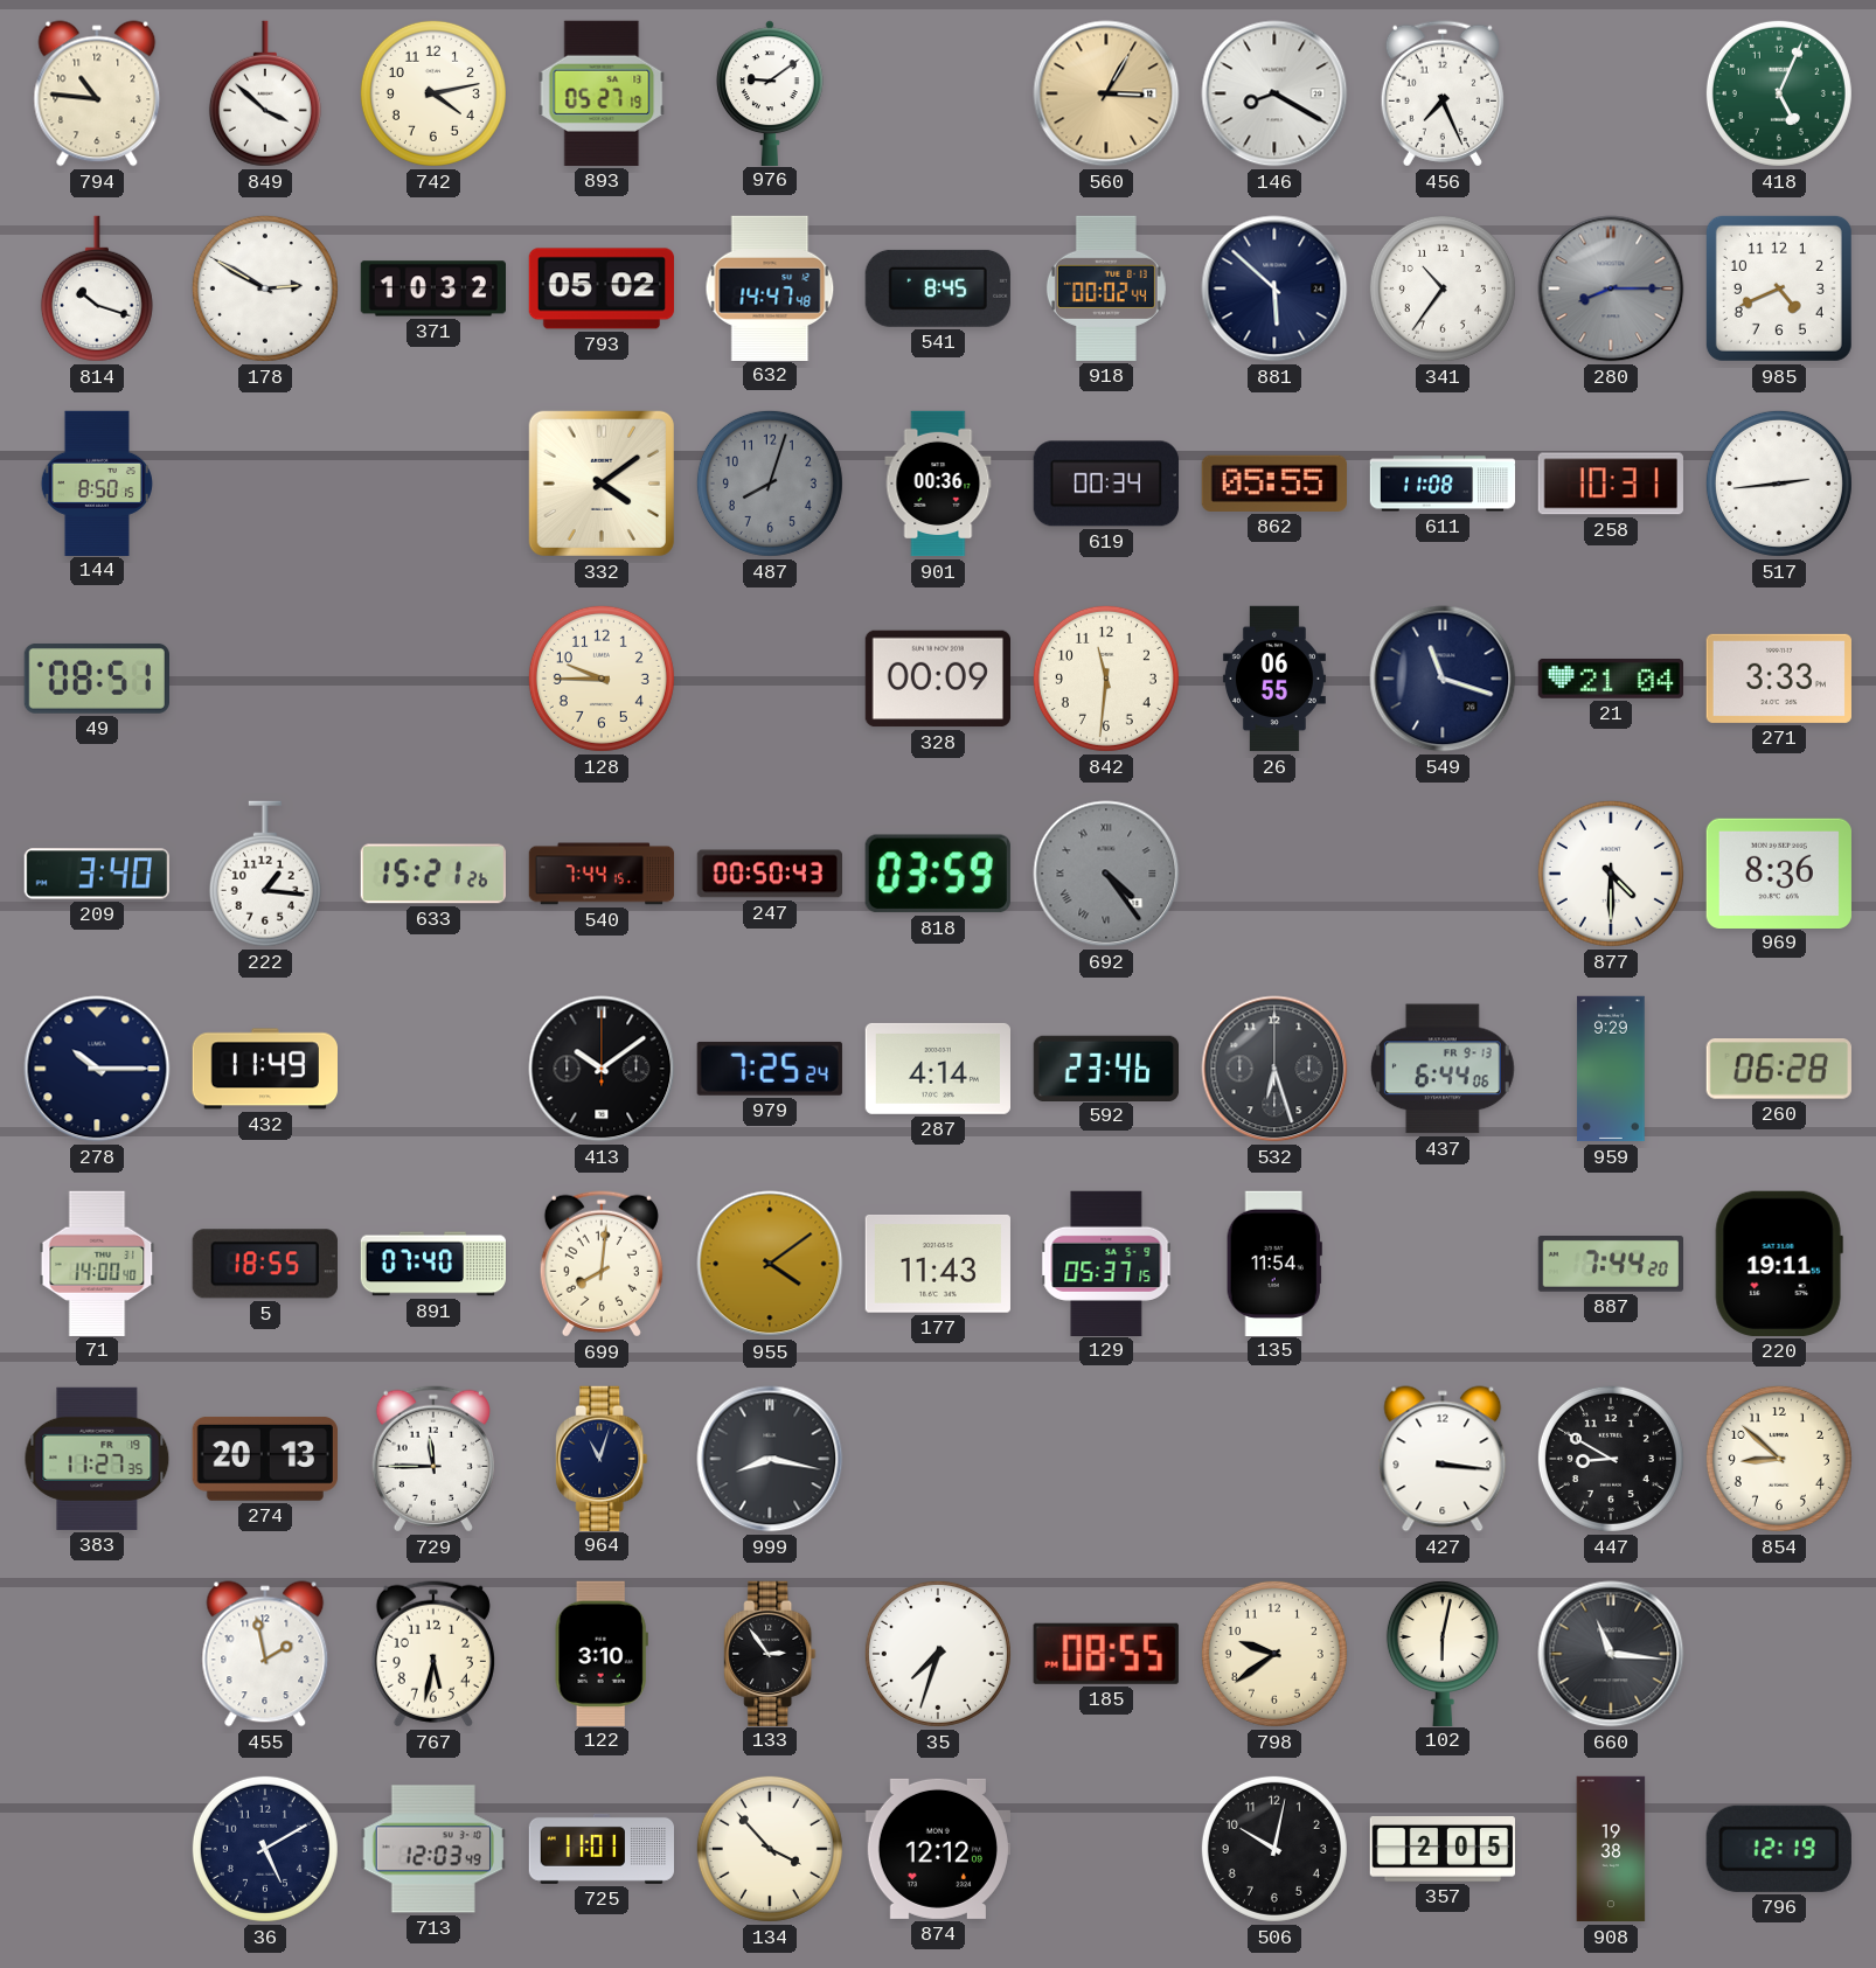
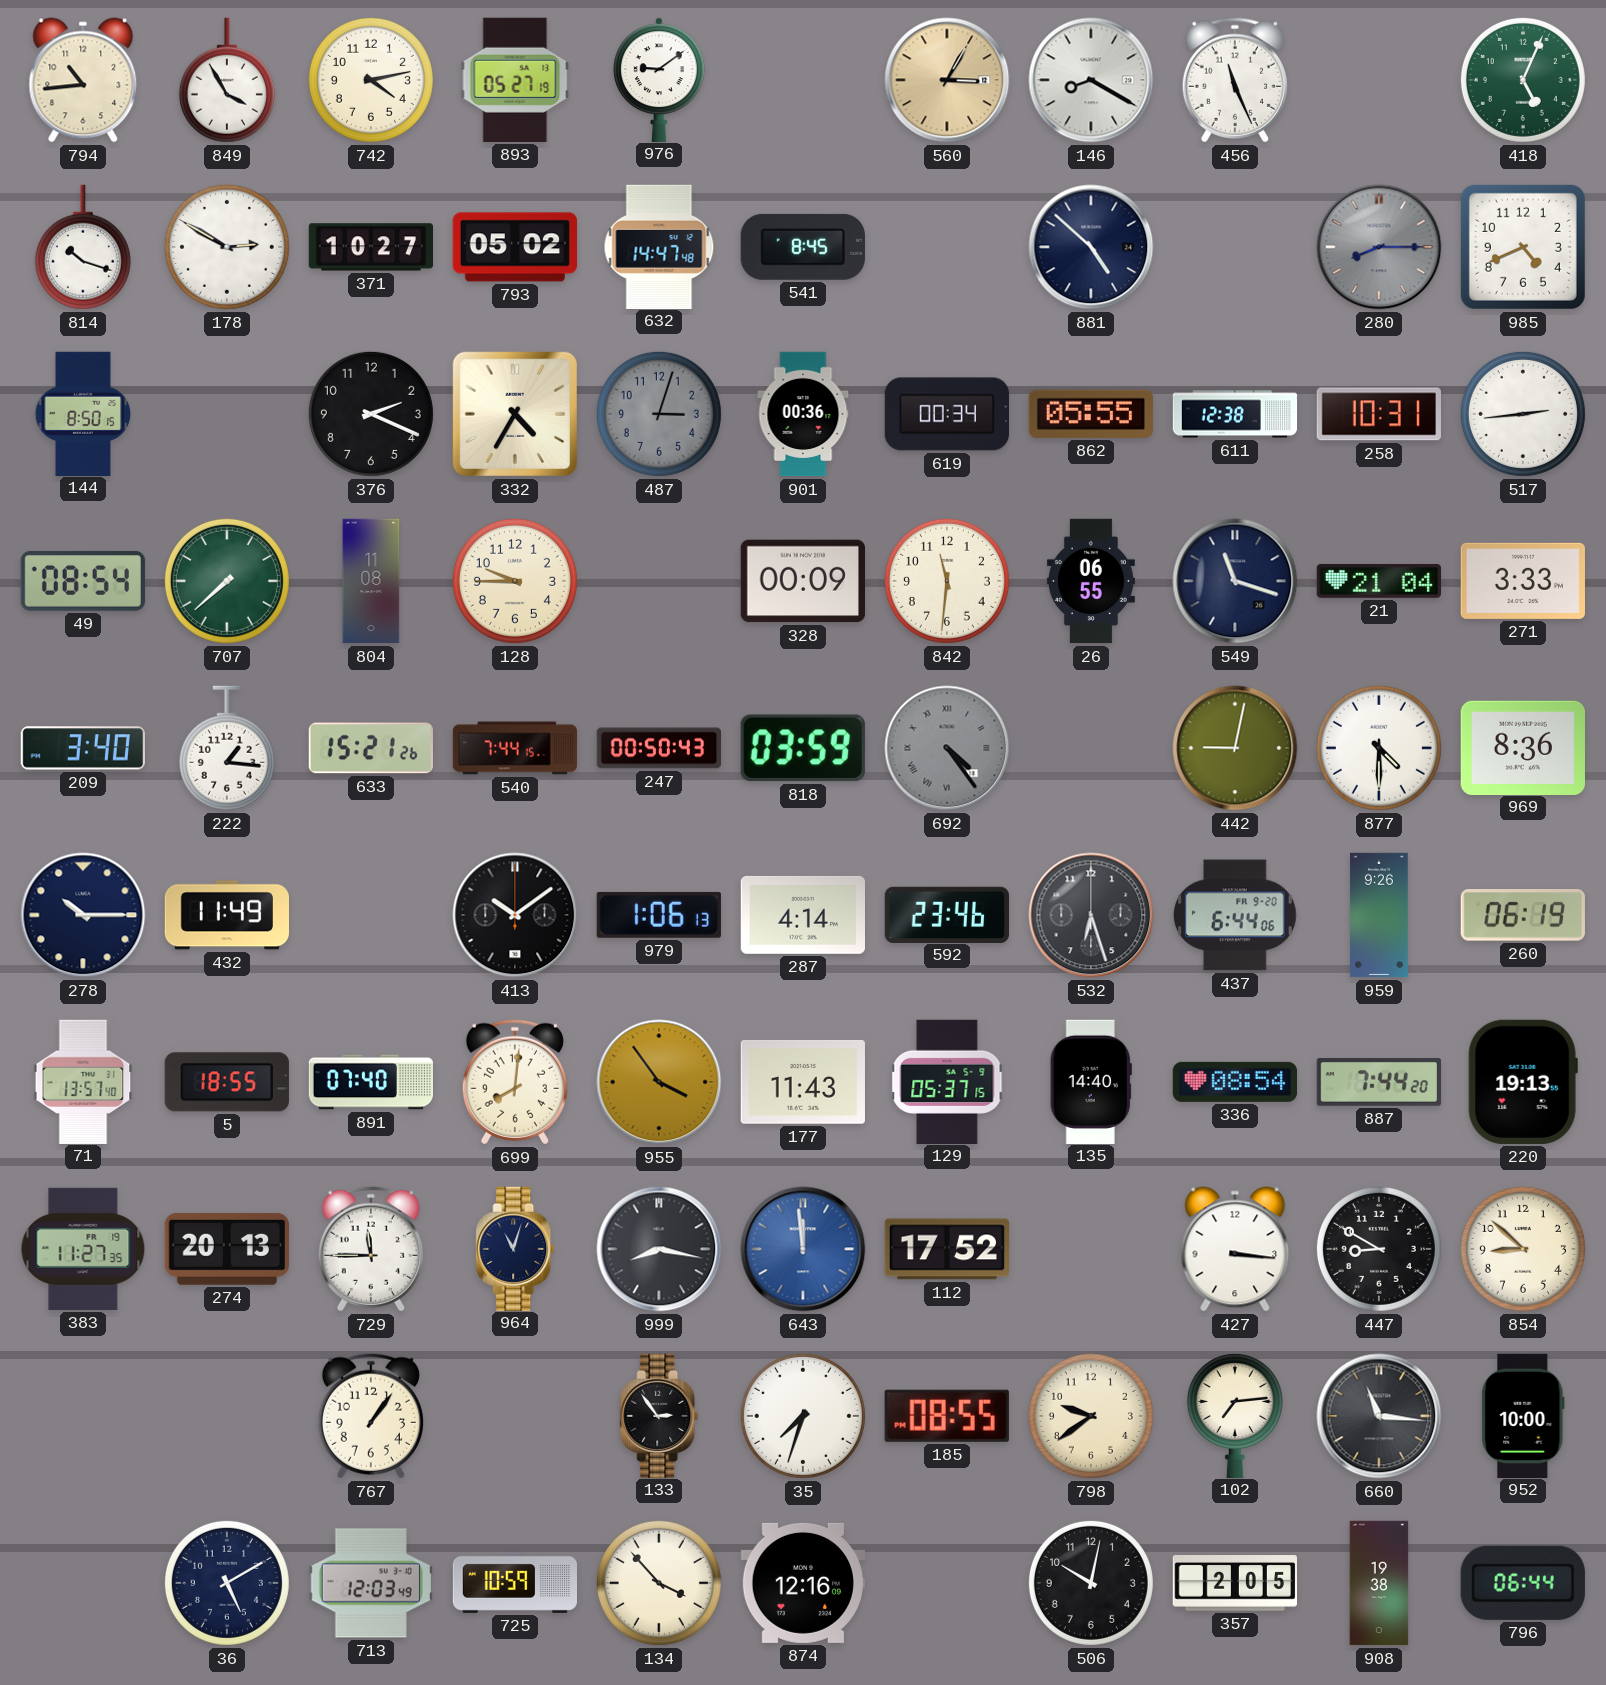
794: 10:46 -> 10:44
849: 3:52 -> 3:55
456: 7:26 -> 11:26
371: 10:32 -> 10:27
918: 00:02 -> none
881: 5:52 -> 4:52
341: 10:36 -> none
376: none -> 2:19
332: 4:09 -> 4:35
487: 8:03 -> 3:03
611: 11:08 -> 12:38
49: 08:51 -> 08:54
707: none -> 7:38
804: none -> 11:08
442: none -> 9:02
979: 7:25 -> 1:06
437 date: FR 9-13 -> FR 9-20
959: 9:29 -> 9:26
260: 06:28 -> 06:19
71: 14:00 -> 13:57
955: 4:09 -> 3:54
135: 11:54 -> 14:40
336: none -> 08:54
220: 19:11 -> 19:13
643: none -> 11:59
112: none -> 17:52
455: 1:58 -> none
767: 5:32 -> 1:06
122: 3:10 -> none
102: 6:02 -> 7:14
952: none -> 10:00
725: 11:01 -> 10:59
874: 12:12 -> 12:16
796: 12:19 -> 06:44
